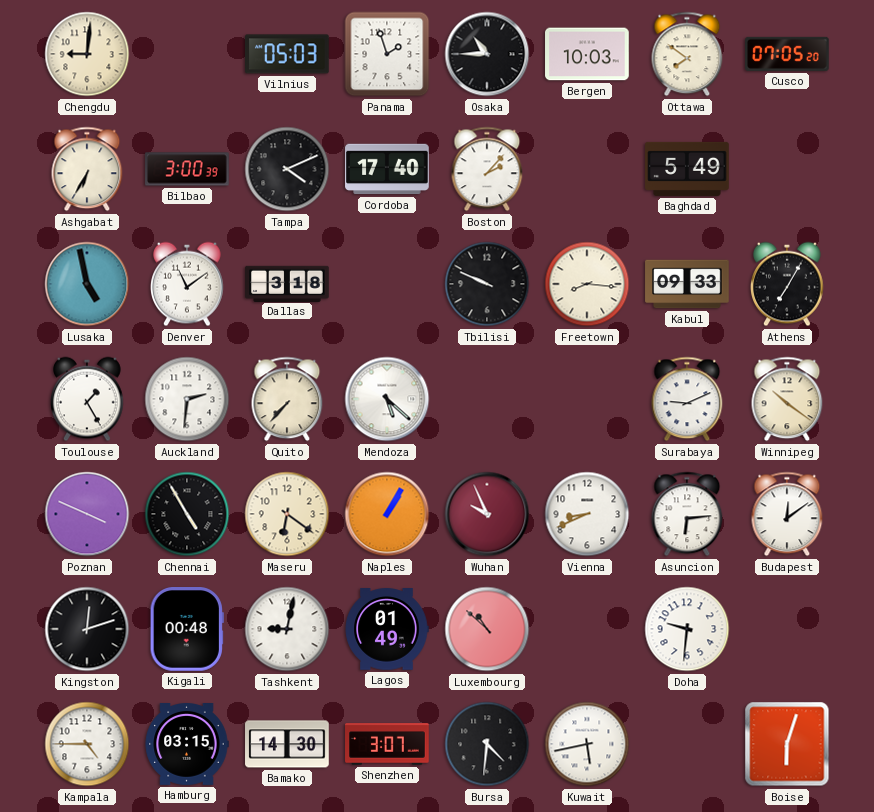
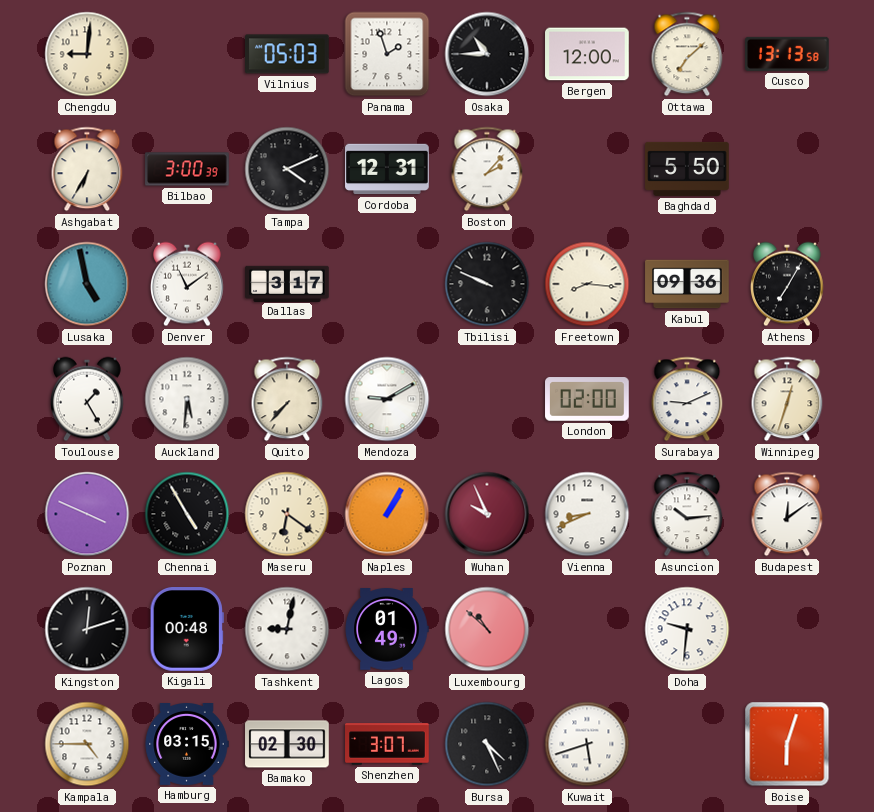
Bergen: 10:03 -> 12:00
Ottawa: 7:51 -> 7:08
Cusco: 07:05 -> 13:13
Cordoba: 17:40 -> 12:31
Baghdad: 5:49 -> 5:50
Dallas: 3:18 -> 3:17
Kabul: 09:33 -> 09:36
Auckland: 2:31 -> 5:31
Mendoza: 5:22 -> 9:10
London: none -> 02:00
Winnipeg: 10:21 -> 12:33
Asuncion: 6:14 -> 10:14
Bamako: 14:30 -> 02:30
Bursa: 4:31 -> 4:26
Kuwait: 5:43 -> 5:42
